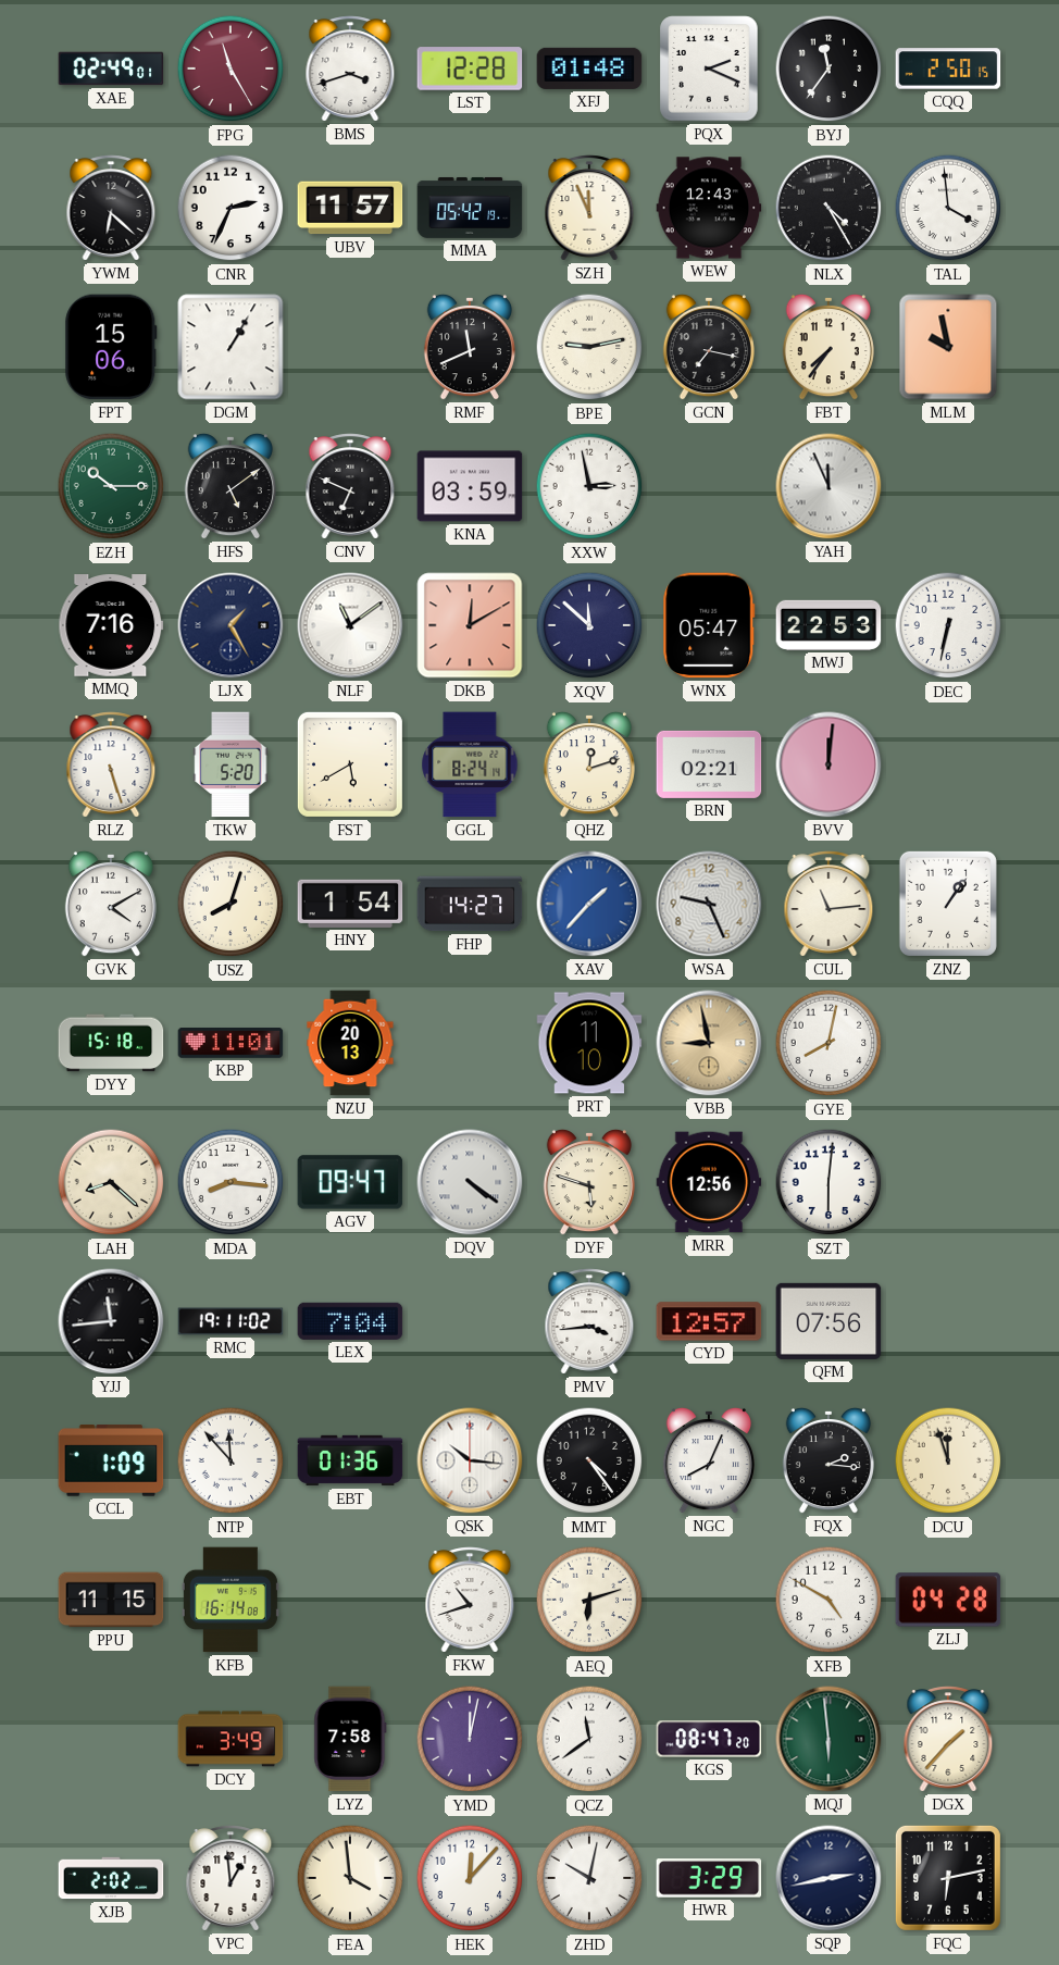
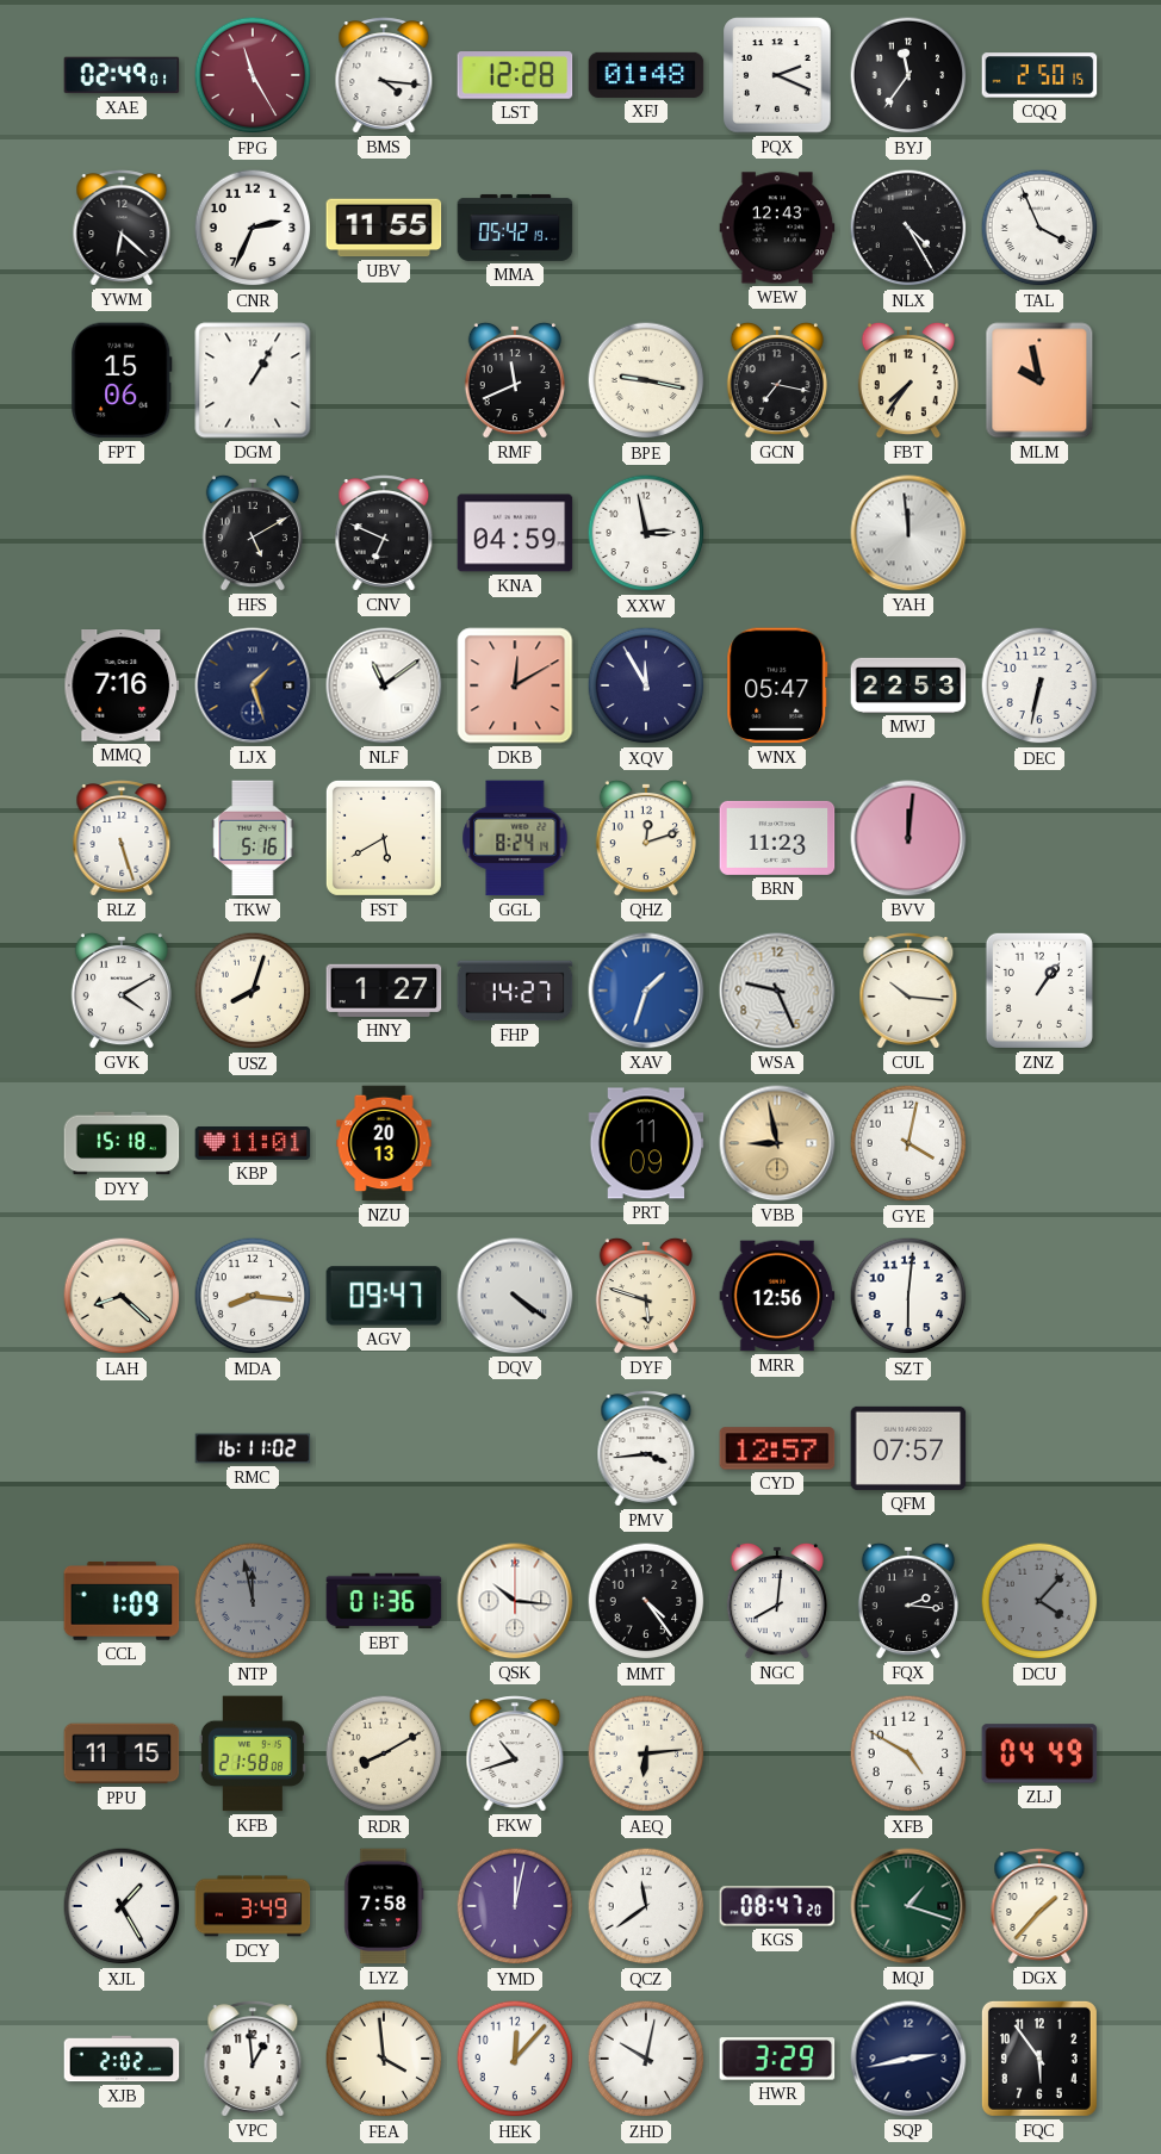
BMS: 3:42 -> 4:16
UBV: 11:57 -> 11:55
SZH: 11:56 -> none
TAL: 3:59 -> 3:56
BPE: 9:13 -> 9:17
EZH: 10:15 -> none
HFS: 5:09 -> 5:10
KNA: 03:59 -> 04:59
YAH: 11:56 -> 11:59
LJX: 1:25 -> 1:27
XQV: 11:52 -> 11:55
TKW: 5:20 -> 5:16
BRN: 02:21 -> 11:23
HNY: 1:54 -> 1:27
XAV: 1:37 -> 1:33
CUL: 11:14 -> 10:16
PRT: 11:10 -> 11:09
GYE: 8:02 -> 4:02
YJJ: 11:44 -> none
RMC: 19:11 -> 16:11
LEX: 7:04 -> none
QFM: 07:56 -> 07:57
NTP: 11:53 -> 11:58
NTP dial: white -> grey
NGC: 8:04 -> 8:01
DCU: 11:57 -> 4:07
DCU dial: cream -> grey
KFB: 16:14 -> 21:58
RDR: none -> 8:10
AEQ: 6:12 -> 6:14
ZLJ: 04:28 -> 04:49
XJL: none -> 1:25
MQJ: 5:59 -> 1:18
FQC: 6:13 -> 5:54
